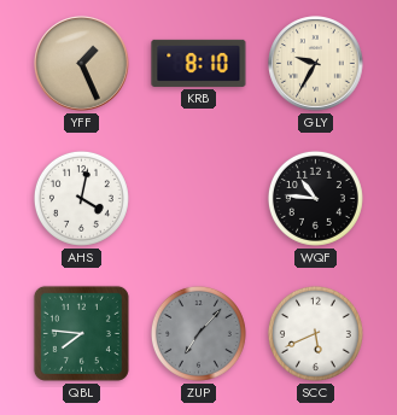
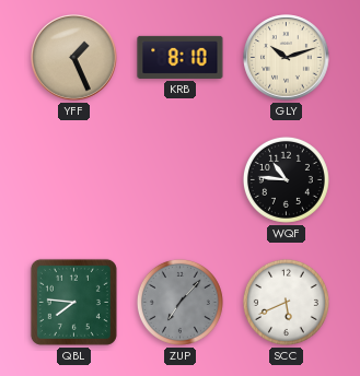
GLY: 9:35 -> 10:12
AHS: 4:02 -> none
